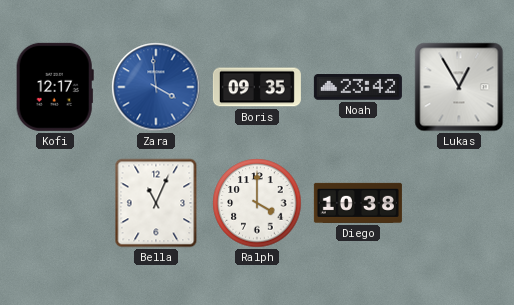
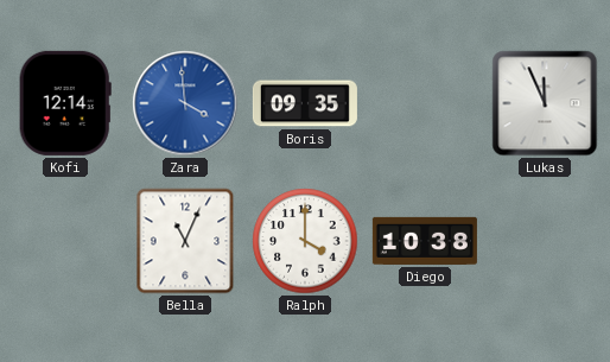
Kofi: 12:17 -> 12:14
Noah: 23:42 -> none
Lukas: 12:55 -> 11:56
